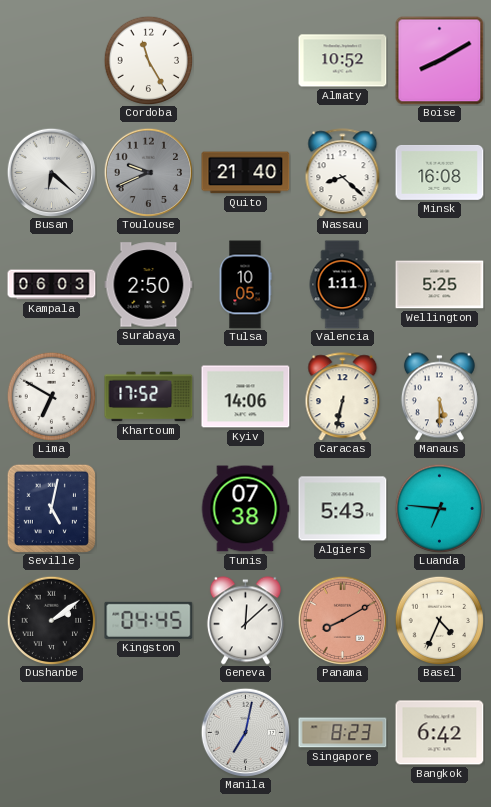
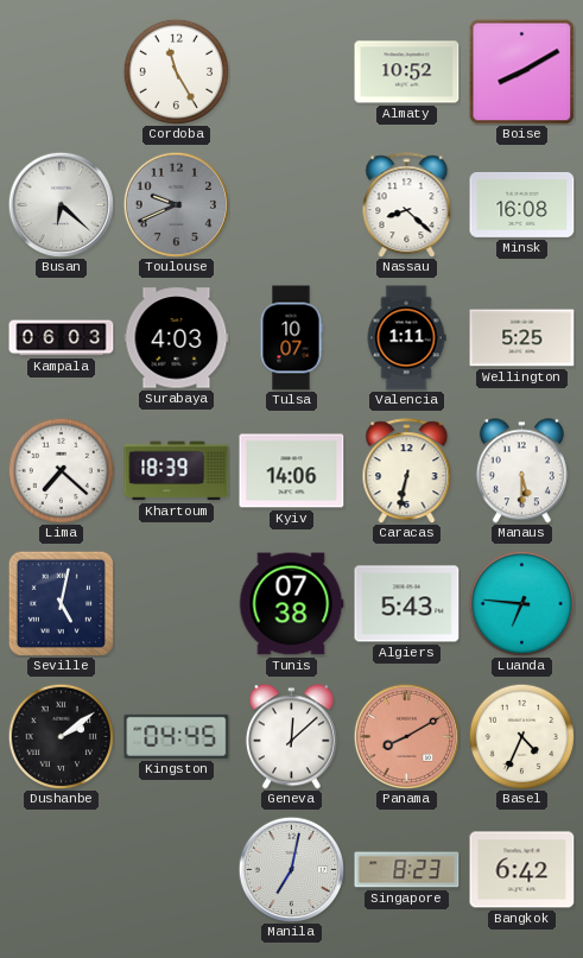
Quito: 21:40 -> none
Surabaya: 2:50 -> 4:03
Tulsa: 10:05 -> 10:07
Lima: 6:50 -> 7:22
Khartoum: 17:52 -> 18:39
